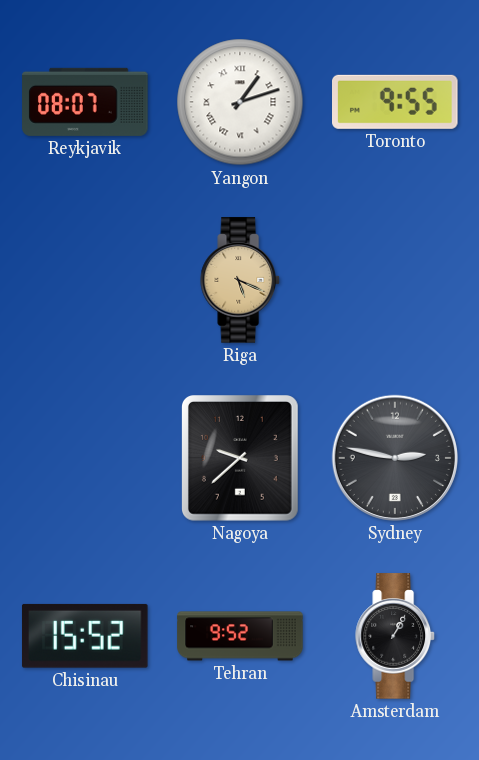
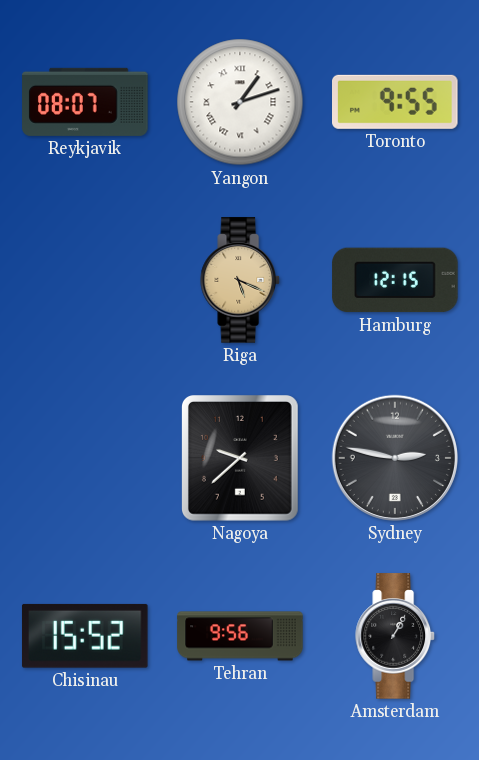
Hamburg: none -> 12:15
Tehran: 9:52 -> 9:56
